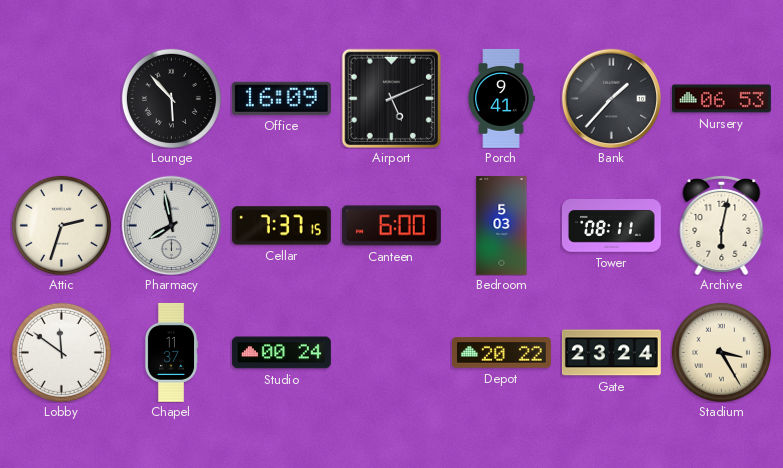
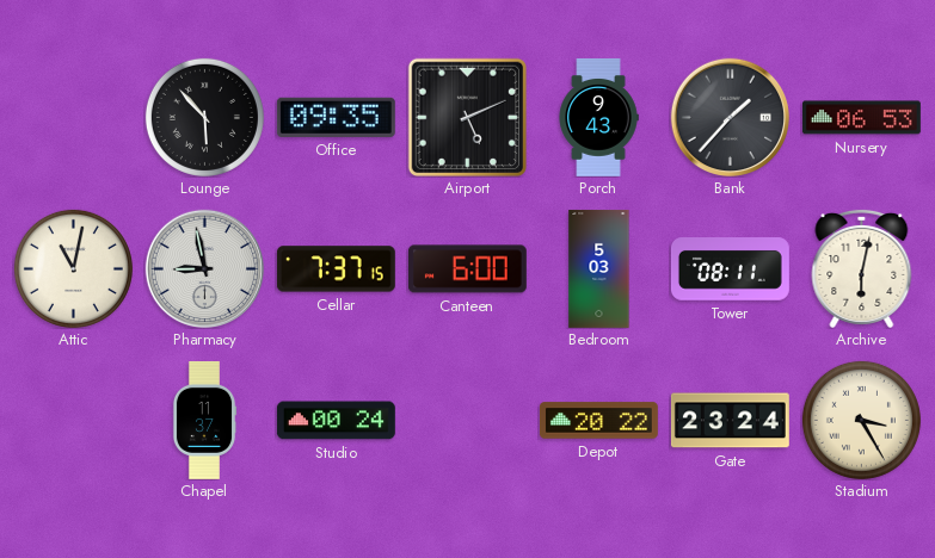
Office: 16:09 -> 09:35
Porch: 9:41 -> 9:43
Attic: 2:33 -> 11:02
Pharmacy: 7:58 -> 8:58
Lobby: 11:51 -> none
